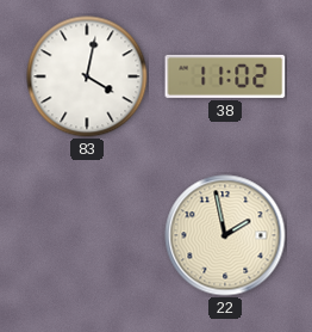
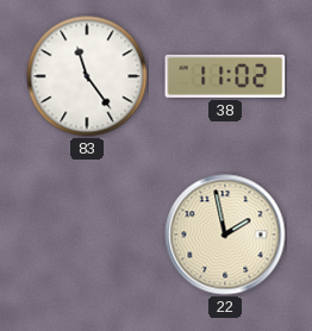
83: 4:02 -> 11:24
